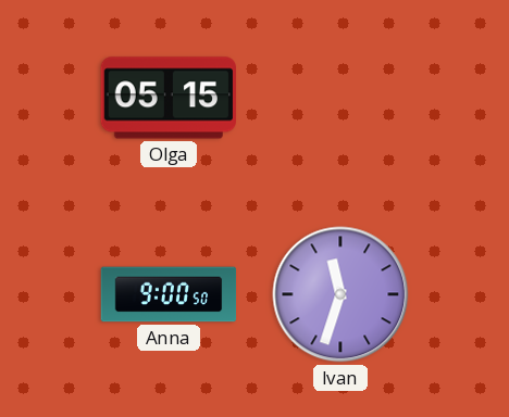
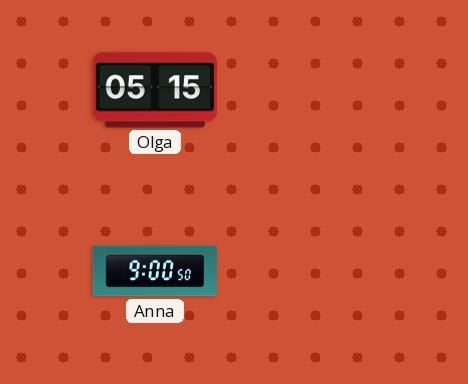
Ivan: 11:33 -> none
